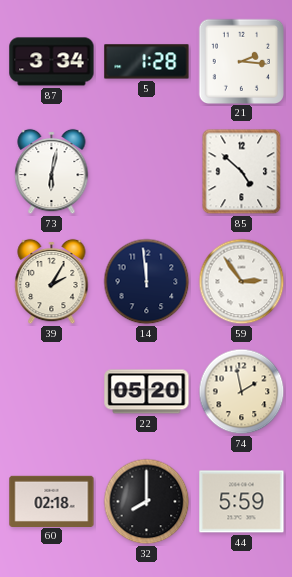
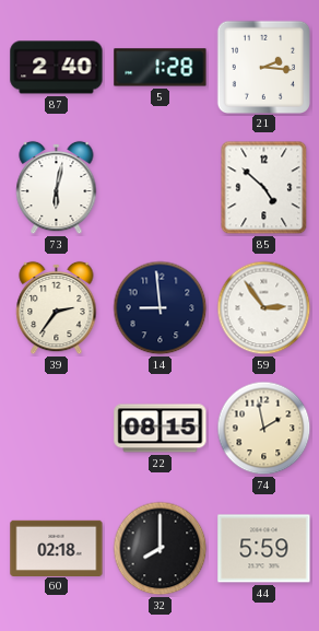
87: 3:34 -> 2:40
39: 2:05 -> 2:36
14: 11:59 -> 8:59
22: 05:20 -> 08:15
